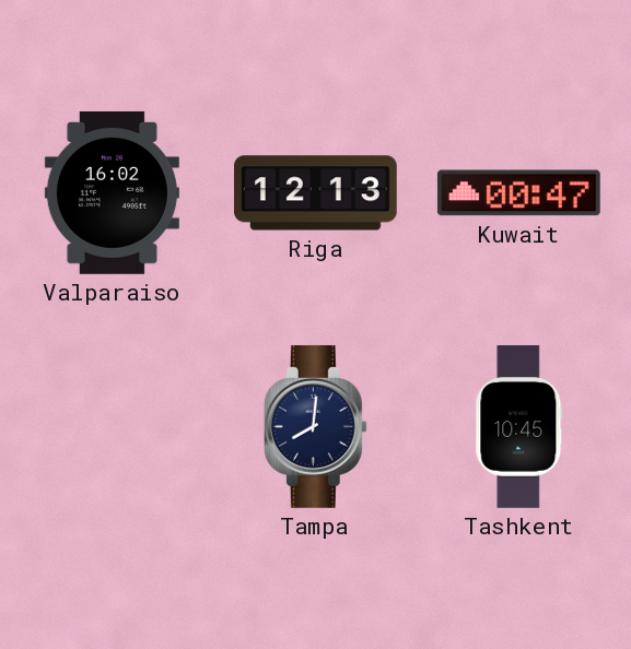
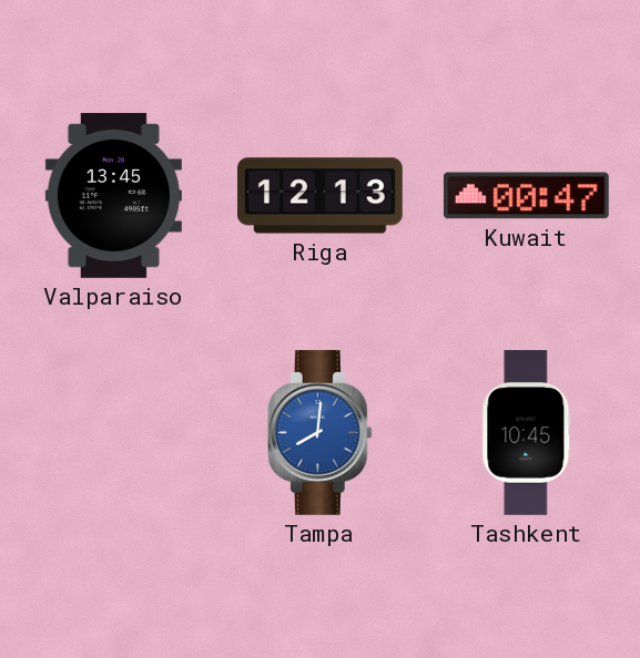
Valparaiso: 16:02 -> 13:45
Tampa dial: navy -> blue
